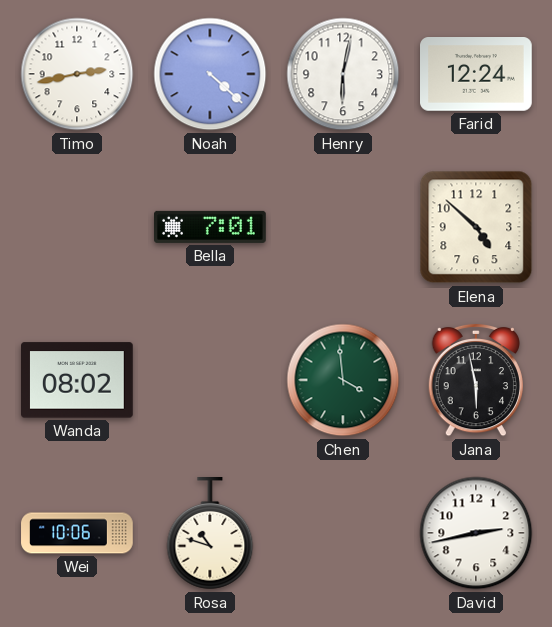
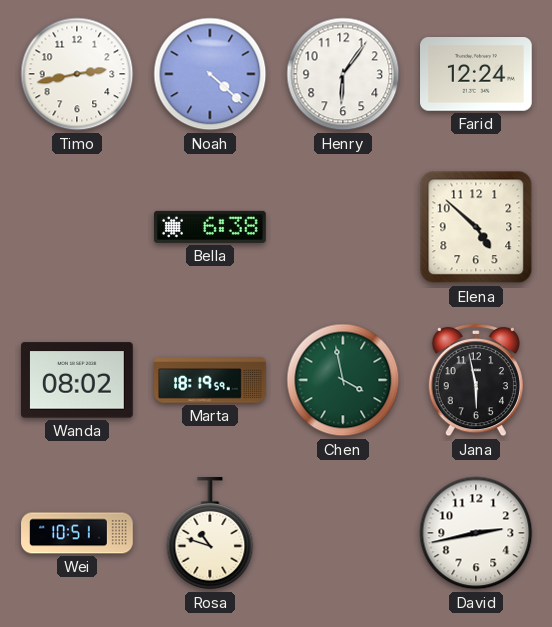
Henry: 6:02 -> 6:06
Bella: 7:01 -> 6:38
Marta: none -> 18:19
Chen: 3:59 -> 3:58
Wei: 10:06 -> 10:51
